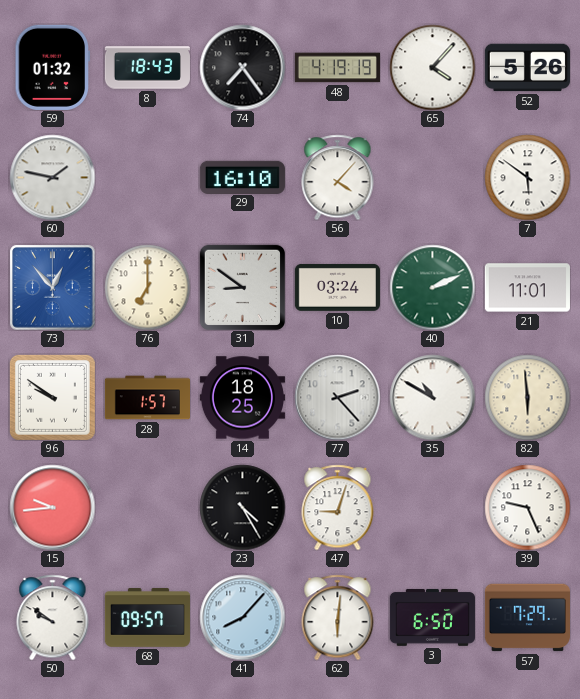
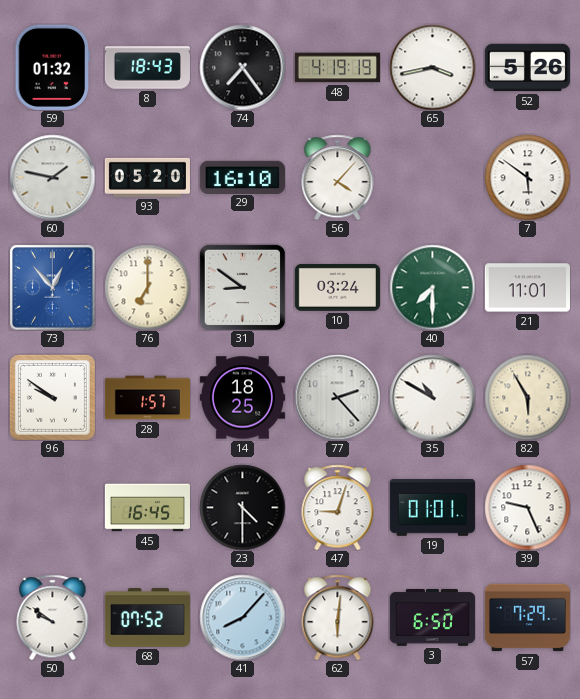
65: 4:07 -> 3:43
93: none -> 05:20
40: 2:11 -> 7:30
82: 5:59 -> 5:55
15: 9:44 -> none
45: none -> 16:45
23: 4:25 -> 4:30
19: none -> 01:01
68: 09:57 -> 07:52
